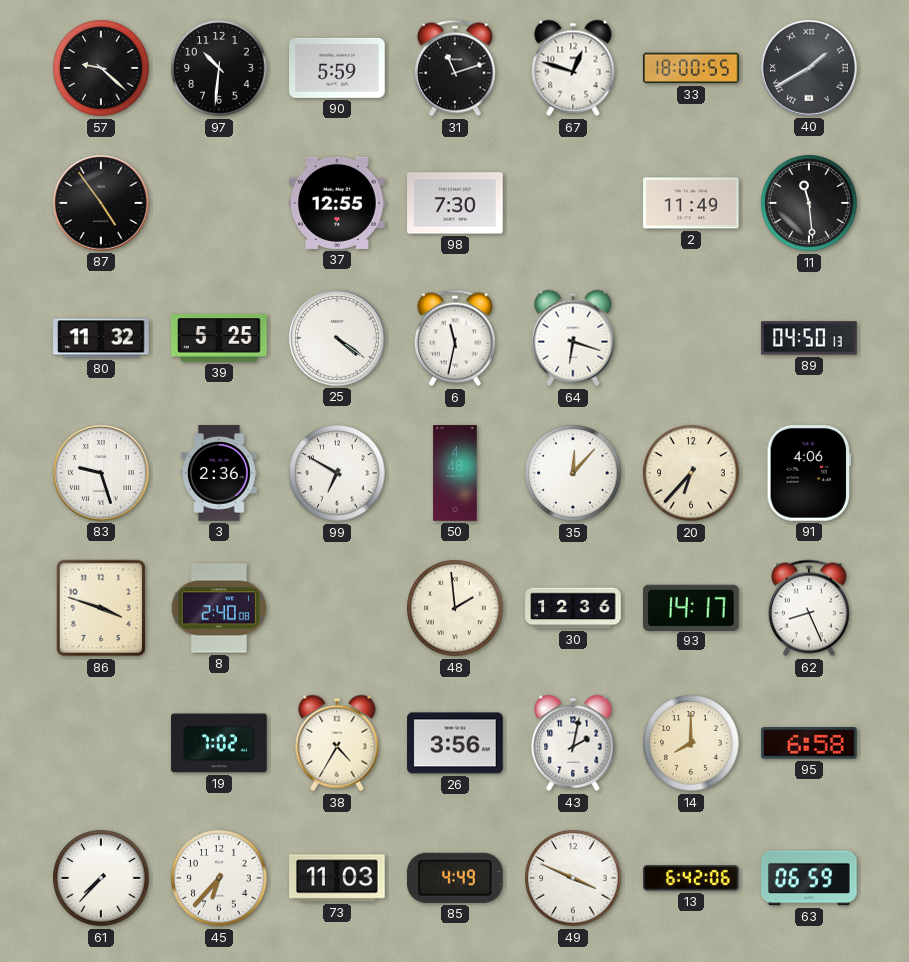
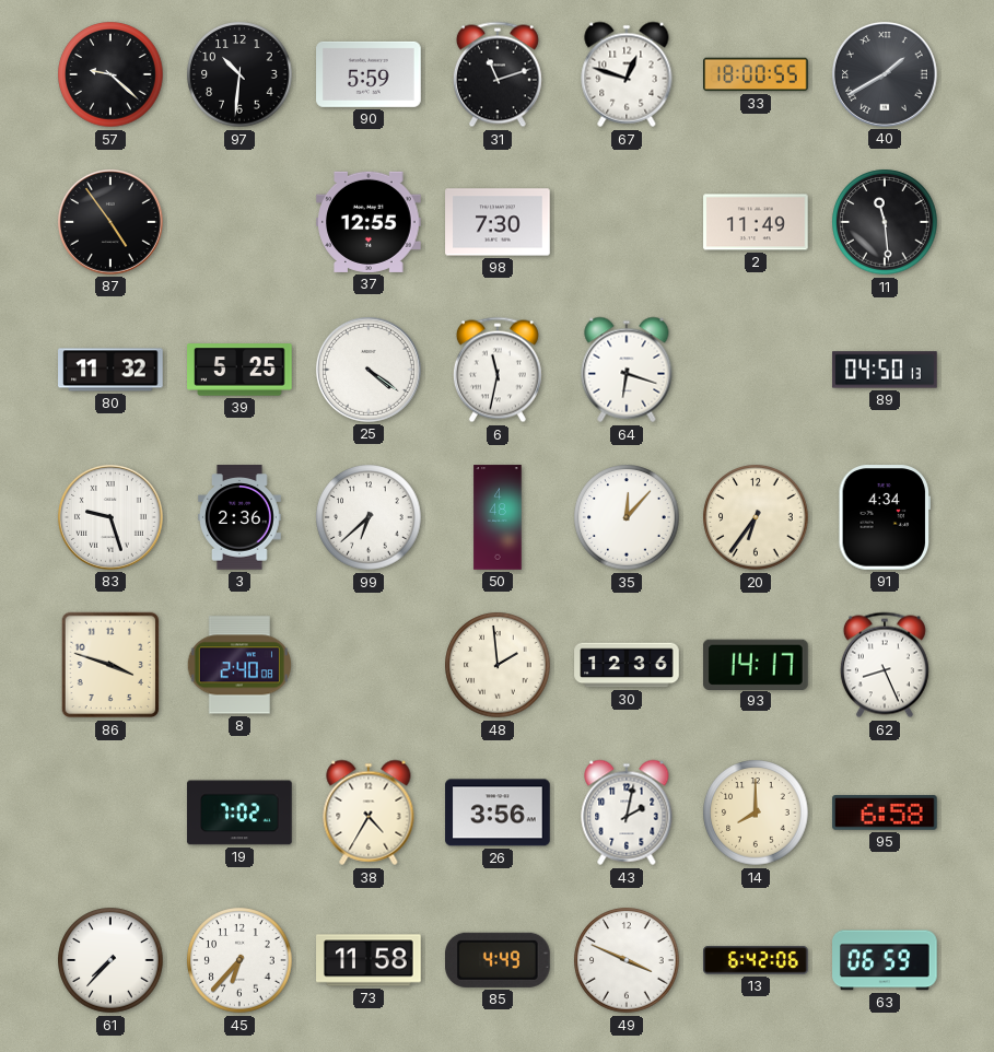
99: 6:50 -> 6:38
20: 6:37 -> 6:36
91: 4:06 -> 4:34
73: 11:03 -> 11:58
